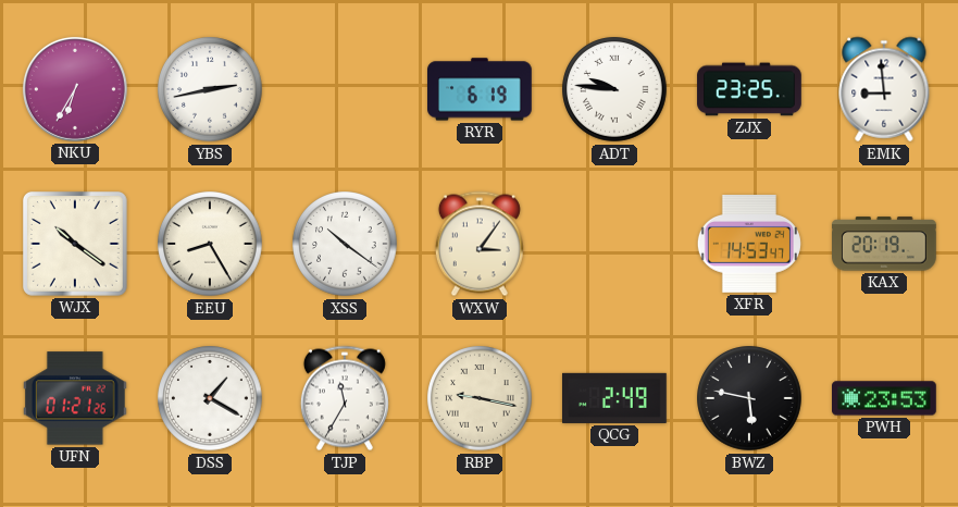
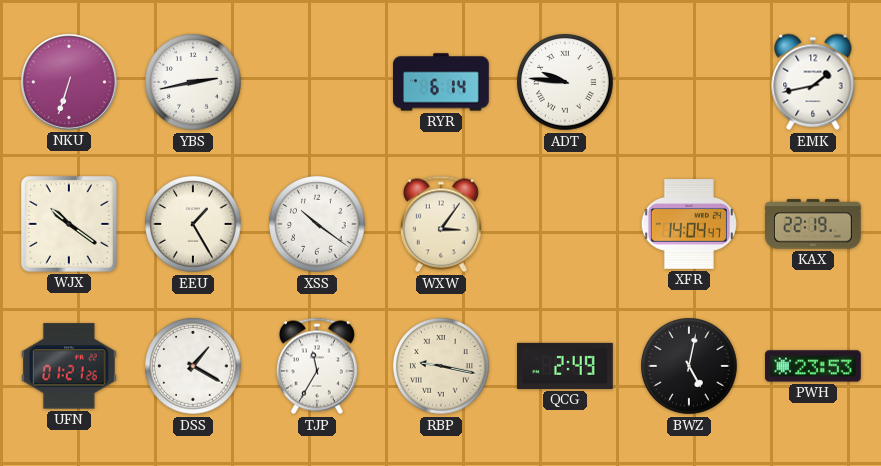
NKU: 6:35 -> 6:33
RYR: 6:19 -> 6:14
ZJX: 23:25 -> none
EMK: 8:59 -> 1:43
EEU: 8:25 -> 1:25
XFR: 14:53 -> 14:04
KAX: 20:19 -> 22:19
BWZ: 5:47 -> 5:02
